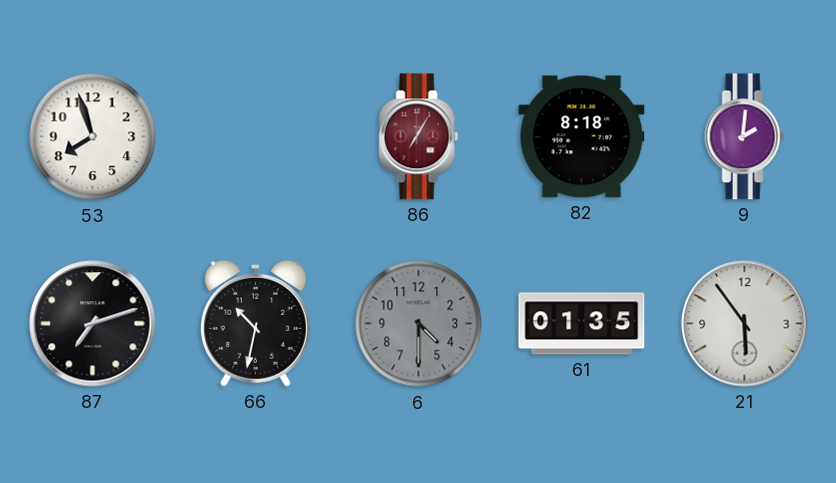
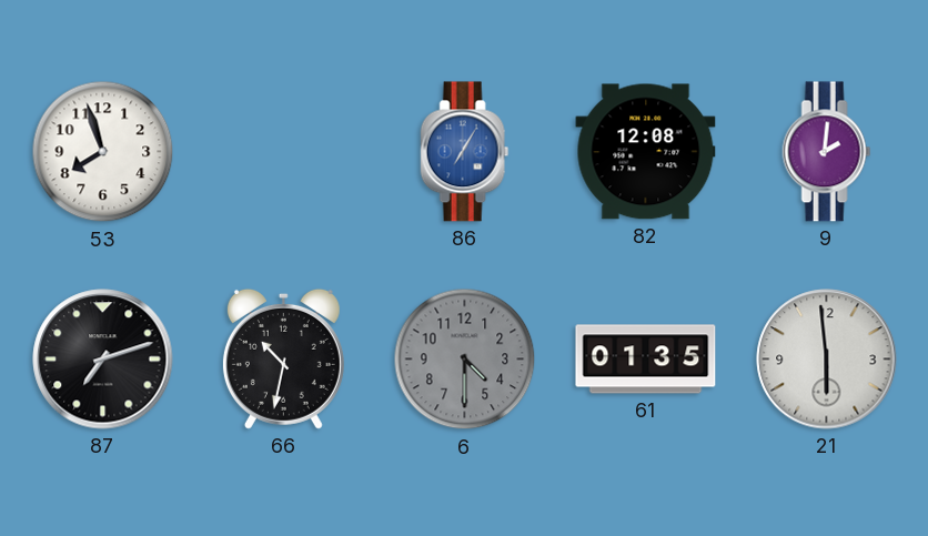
86 dial: burgundy -> blue
82: 8:18 -> 12:08
21: 5:54 -> 5:59
